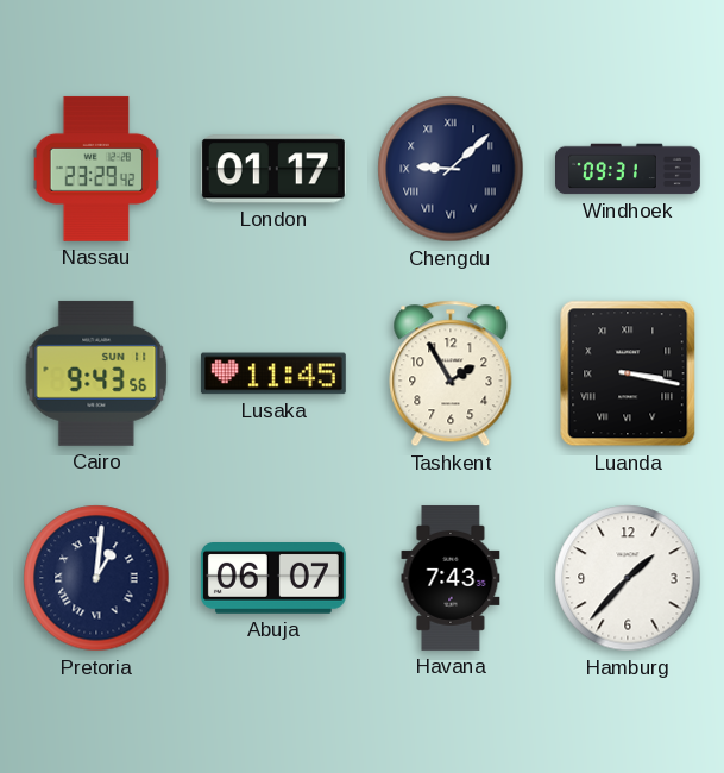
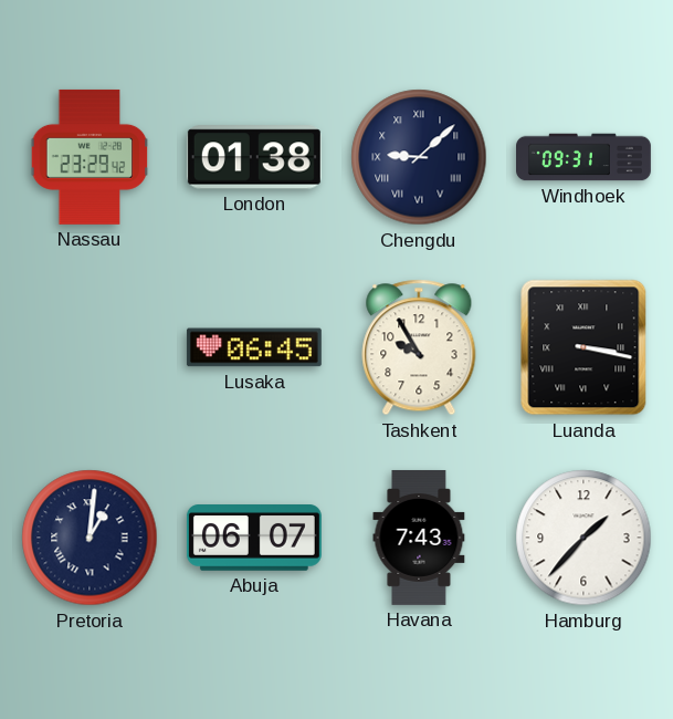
London: 01:17 -> 01:38
Cairo: 9:43 -> none
Lusaka: 11:45 -> 06:45
Tashkent: 1:55 -> 9:55
